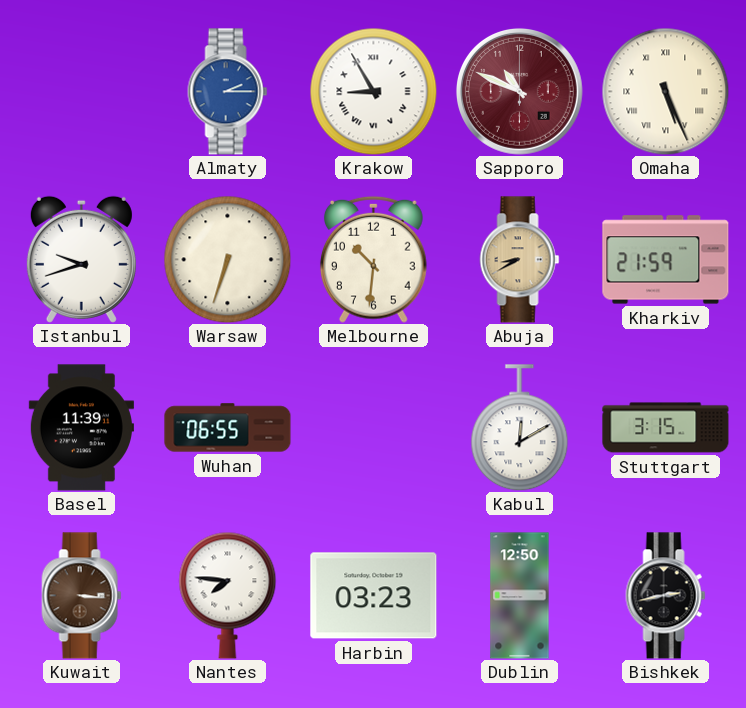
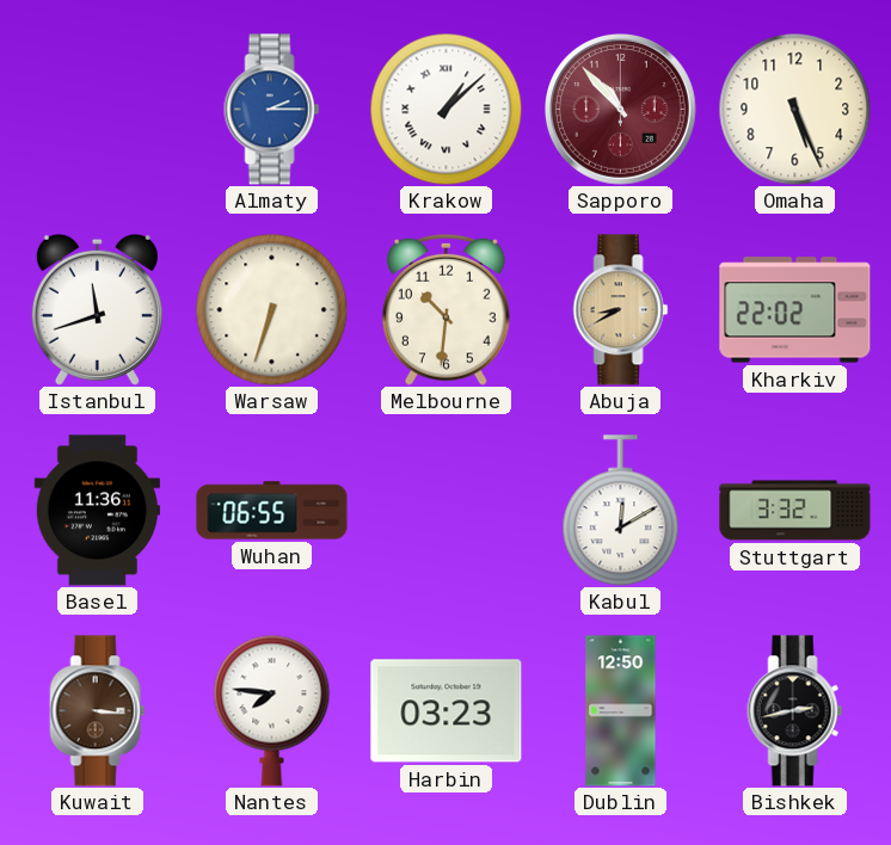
Krakow: 8:55 -> 1:08
Sapporo: 10:49 -> 10:53
Omaha numerals: Roman -> Arabic
Istanbul: 9:42 -> 11:42
Kharkiv: 21:59 -> 22:02
Basel: 11:39 -> 11:36
Stuttgart: 3:15 -> 3:32
